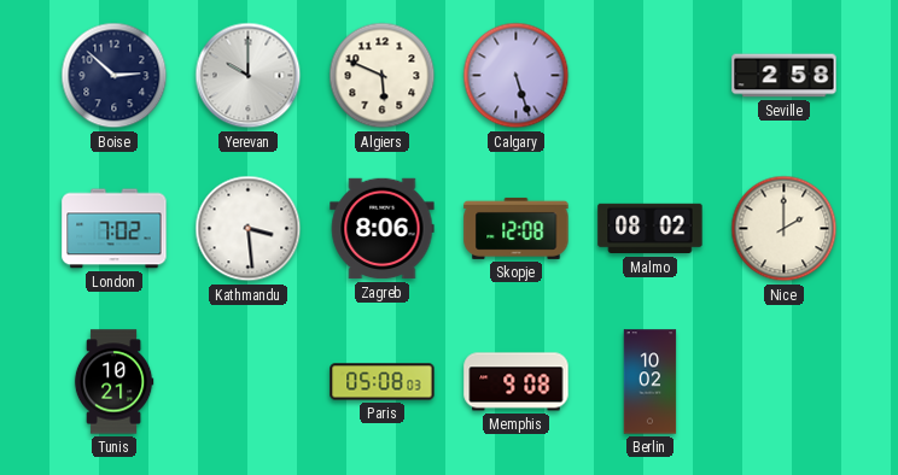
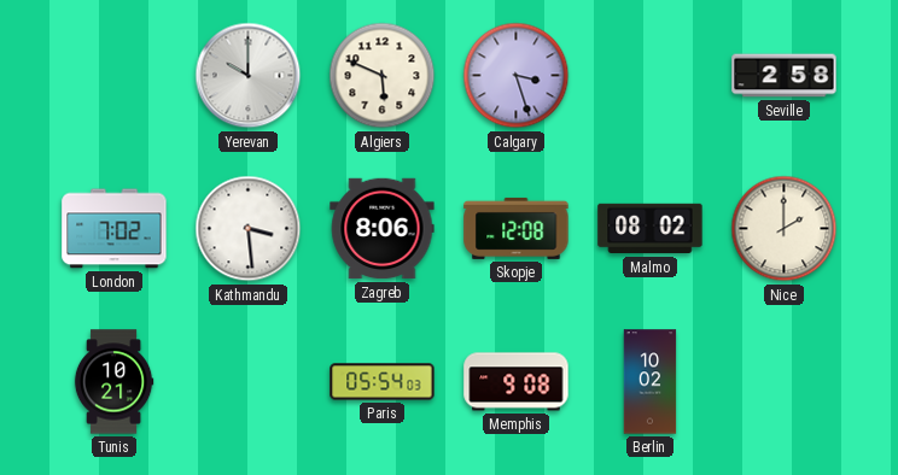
Boise: 2:52 -> none
Calgary: 5:27 -> 3:27
Paris: 05:08 -> 05:54
